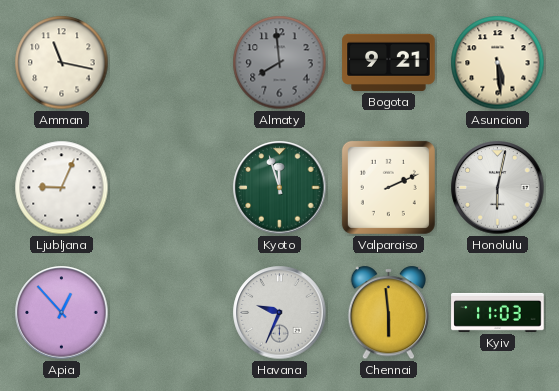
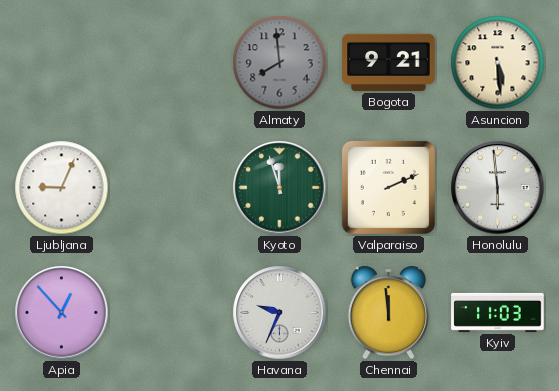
Amman: 11:17 -> none
Honolulu: 6:02 -> 5:59
Chennai: 5:59 -> 11:59
